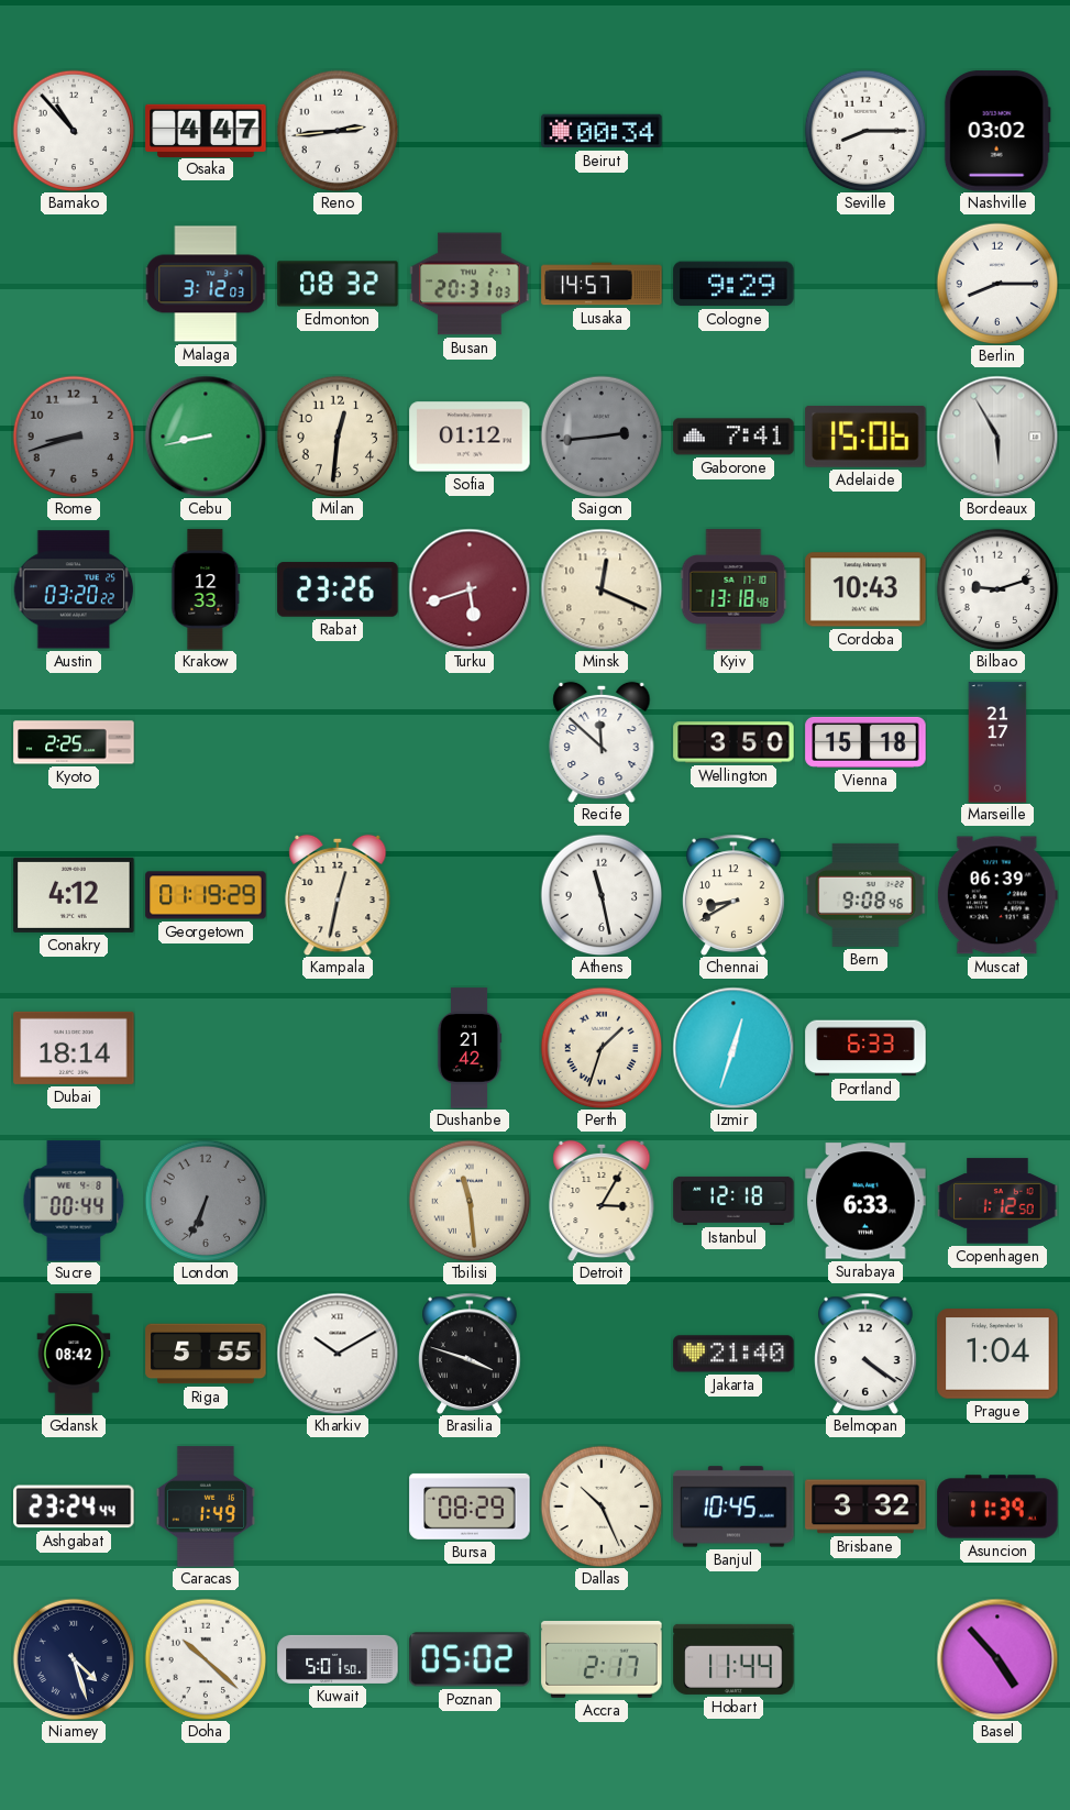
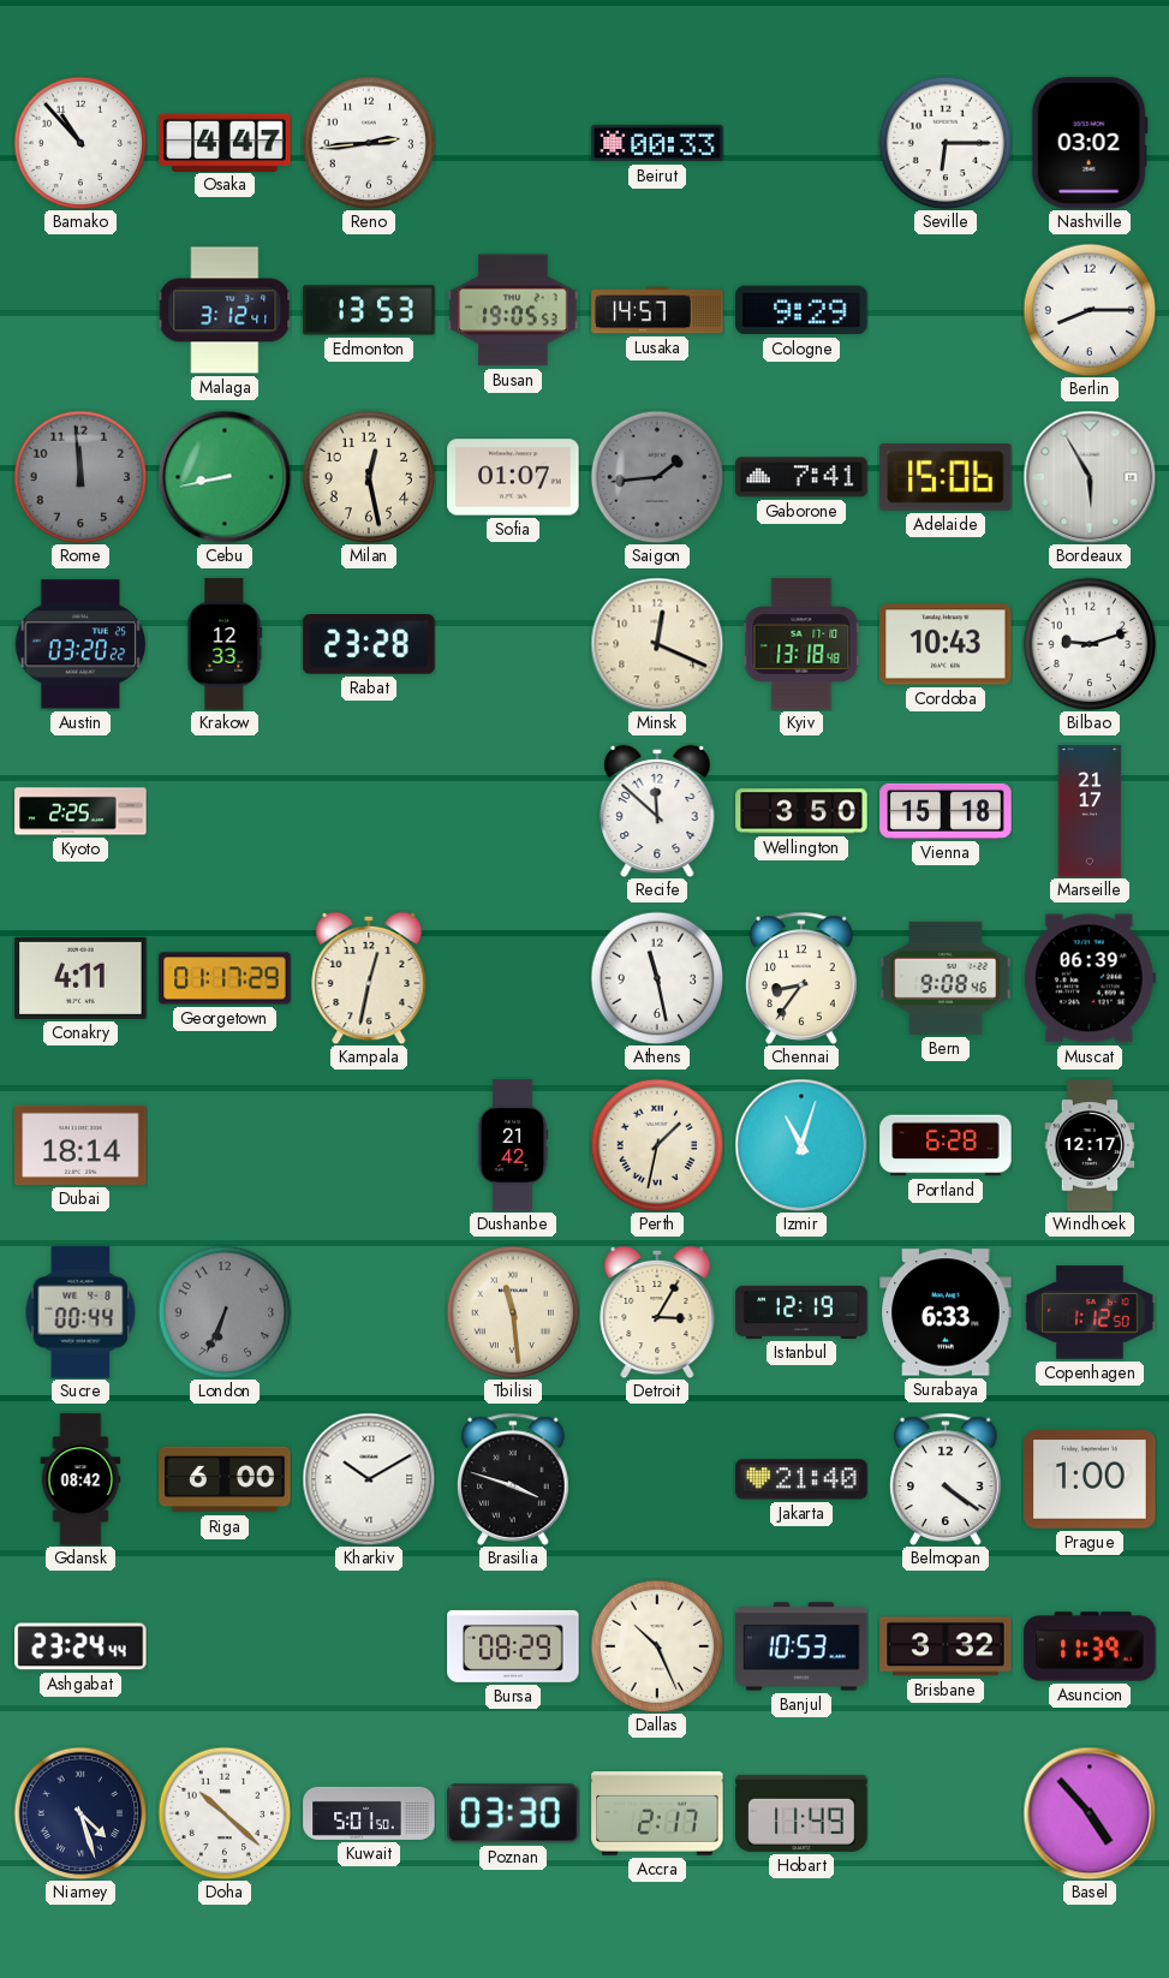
Beirut: 00:34 -> 00:33
Seville: 8:15 -> 6:15
Malaga: 3:12:03 -> 3:12:41
Edmonton: 08:32 -> 13:53
Busan: 20:31 -> 19:05
Rome: 8:42 -> 11:59
Milan: 12:31 -> 12:28
Sofia: 01:12 -> 01:07
Saigon: 2:44 -> 1:44
Rabat: 23:26 -> 23:28
Turku: 5:42 -> none
Conakry: 4:12 -> 4:11
Georgetown: 01:19 -> 01:17
Chennai: 8:40 -> 8:36
Perth: 1:33 -> 1:32
Izmir: 12:33 -> 11:03
Portland: 6:33 -> 6:28
Windhoek: none -> 12:17
Istanbul: 12:18 -> 12:19
Riga: 5:55 -> 6:00
Prague: 1:04 -> 1:00
Caracas: 1:49 -> none
Banjul: 10:45 -> 10:53
Poznan: 05:02 -> 03:30
Hobart: 11:44 -> 11:49
